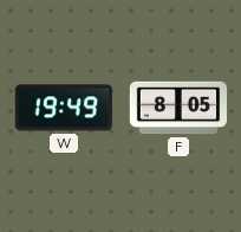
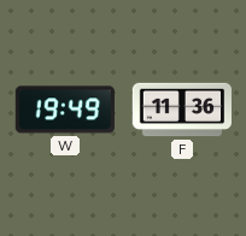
F: 8:05 -> 11:36
